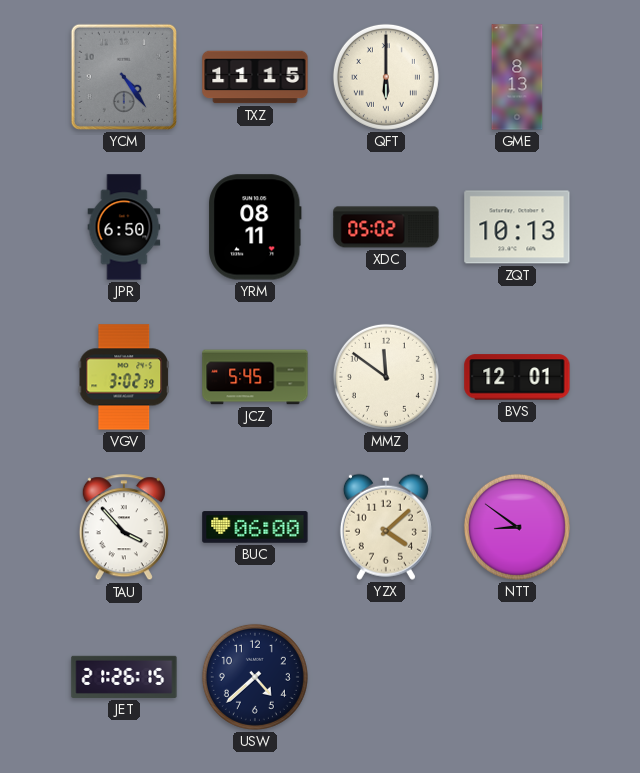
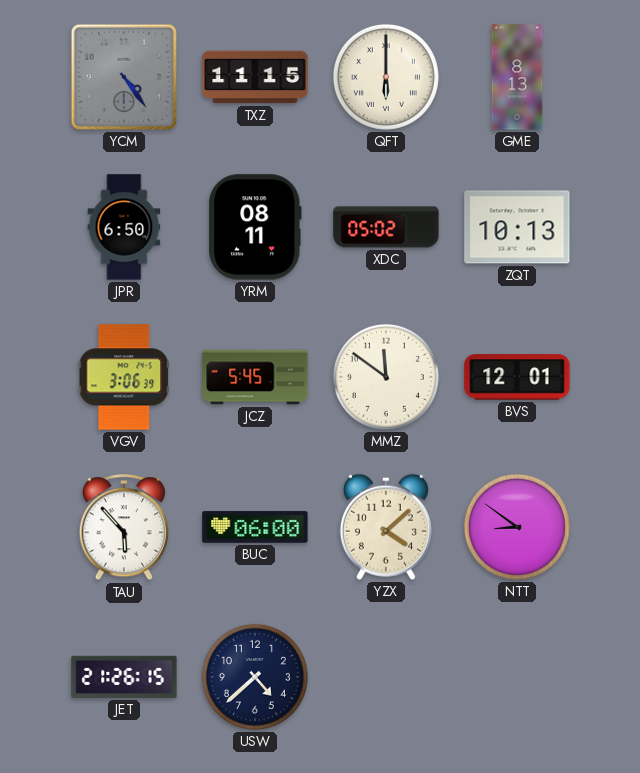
VGV: 3:02 -> 3:06
TAU: 3:53 -> 5:53
